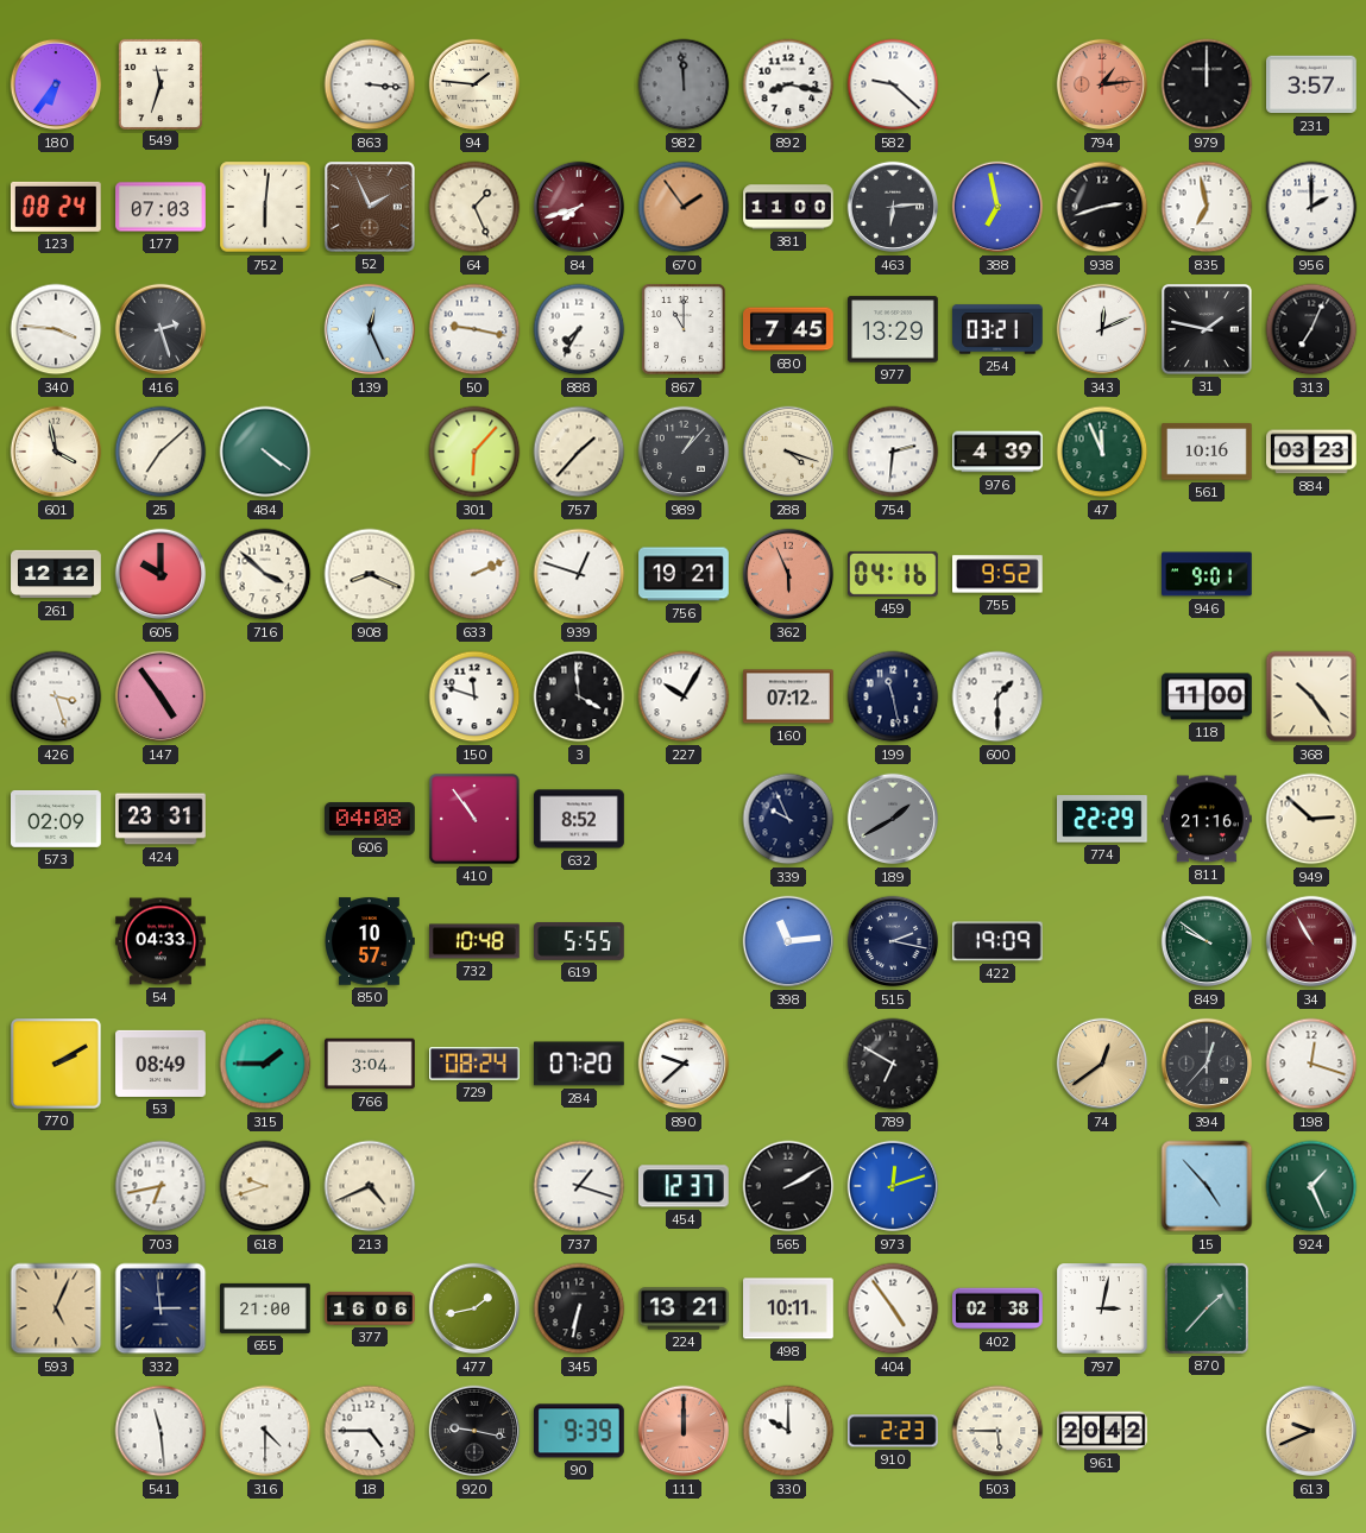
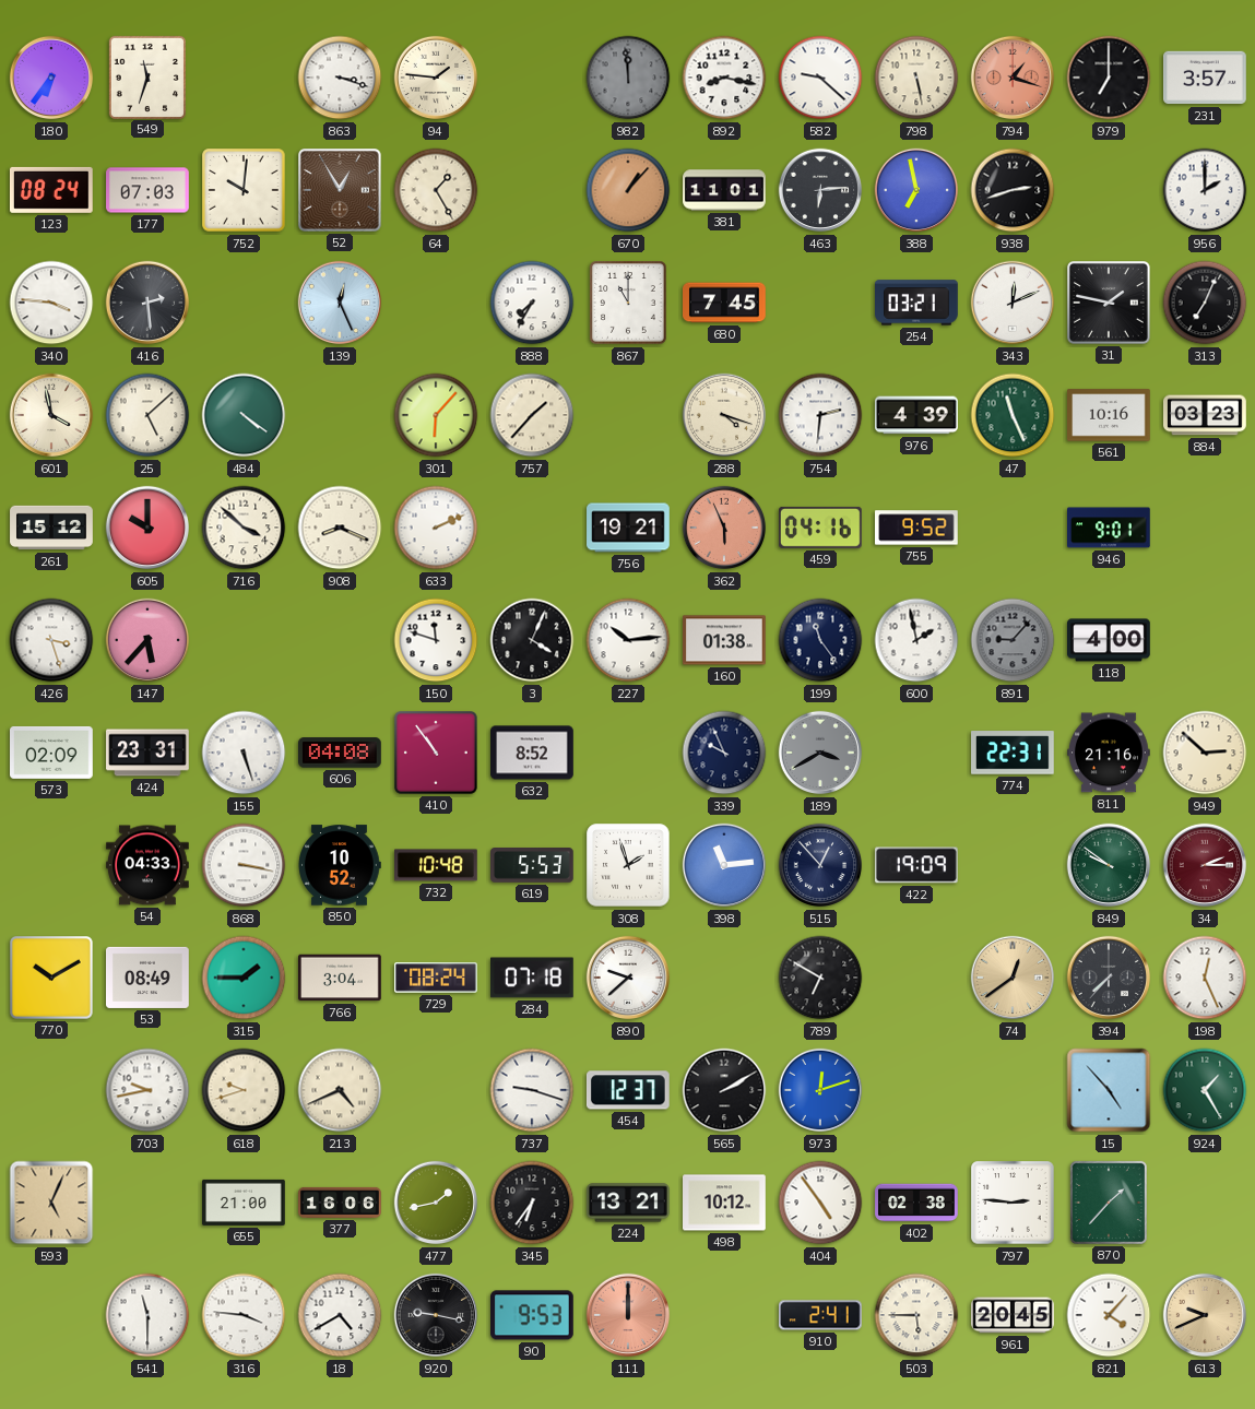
863: 3:16 -> 3:18
798: none -> 5:28
794: 1:14 -> 1:18
979: 12:00 -> 7:00
752: 6:01 -> 10:01
52: 1:56 -> 12:55
64: 1:26 -> 1:25
84: 7:42 -> none
670: 1:54 -> 1:07
381: 11:00 -> 11:01
835: 6:58 -> none
416: 2:27 -> 2:29
50: 9:17 -> none
977: 13:29 -> none
25: 7:08 -> 5:08
989: 1:07 -> none
47: 11:56 -> 11:26
261: 12:12 -> 15:12
939: 12:48 -> none
147: 4:54 -> 5:37
3: 3:59 -> 4:04
227: 10:05 -> 10:14
160: 07:12 -> 01:38
199: 11:28 -> 11:24
600: 1:30 -> 1:58
891: none -> 9:07
118: 11:00 -> 4:00
368: 10:24 -> none
155: none -> 5:27
189: 1:40 -> 3:40
774: 22:29 -> 22:31
868: none -> 3:17
850: 10:57 -> 10:52
619: 5:55 -> 5:53
308: none -> 1:57
515: 2:17 -> 12:53
34: 10:55 -> 2:15
770: 2:10 -> 10:10
284: 07:20 -> 07:18
394: 12:37 -> 7:37
198: 12:18 -> 12:26
703: 6:43 -> 9:43
737: 1:18 -> 9:18
924: 1:26 -> 1:25
332: 2:59 -> none
345: 6:32 -> 6:36
498: 10:11 -> 10:12
797: 3:02 -> 2:46
541: 11:29 -> 11:30
316: 4:30 -> 3:46
18: 4:45 -> 4:40
90: 9:39 -> 9:53
330: 10:00 -> none
910: 2:23 -> 2:41
961: 20:42 -> 20:45
821: none -> 4:07
